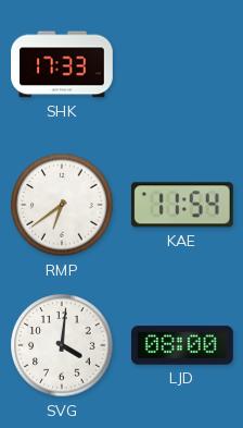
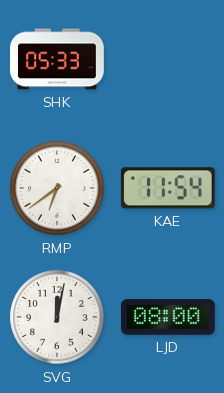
SHK: 17:33 -> 05:33
SVG: 4:01 -> 12:02
